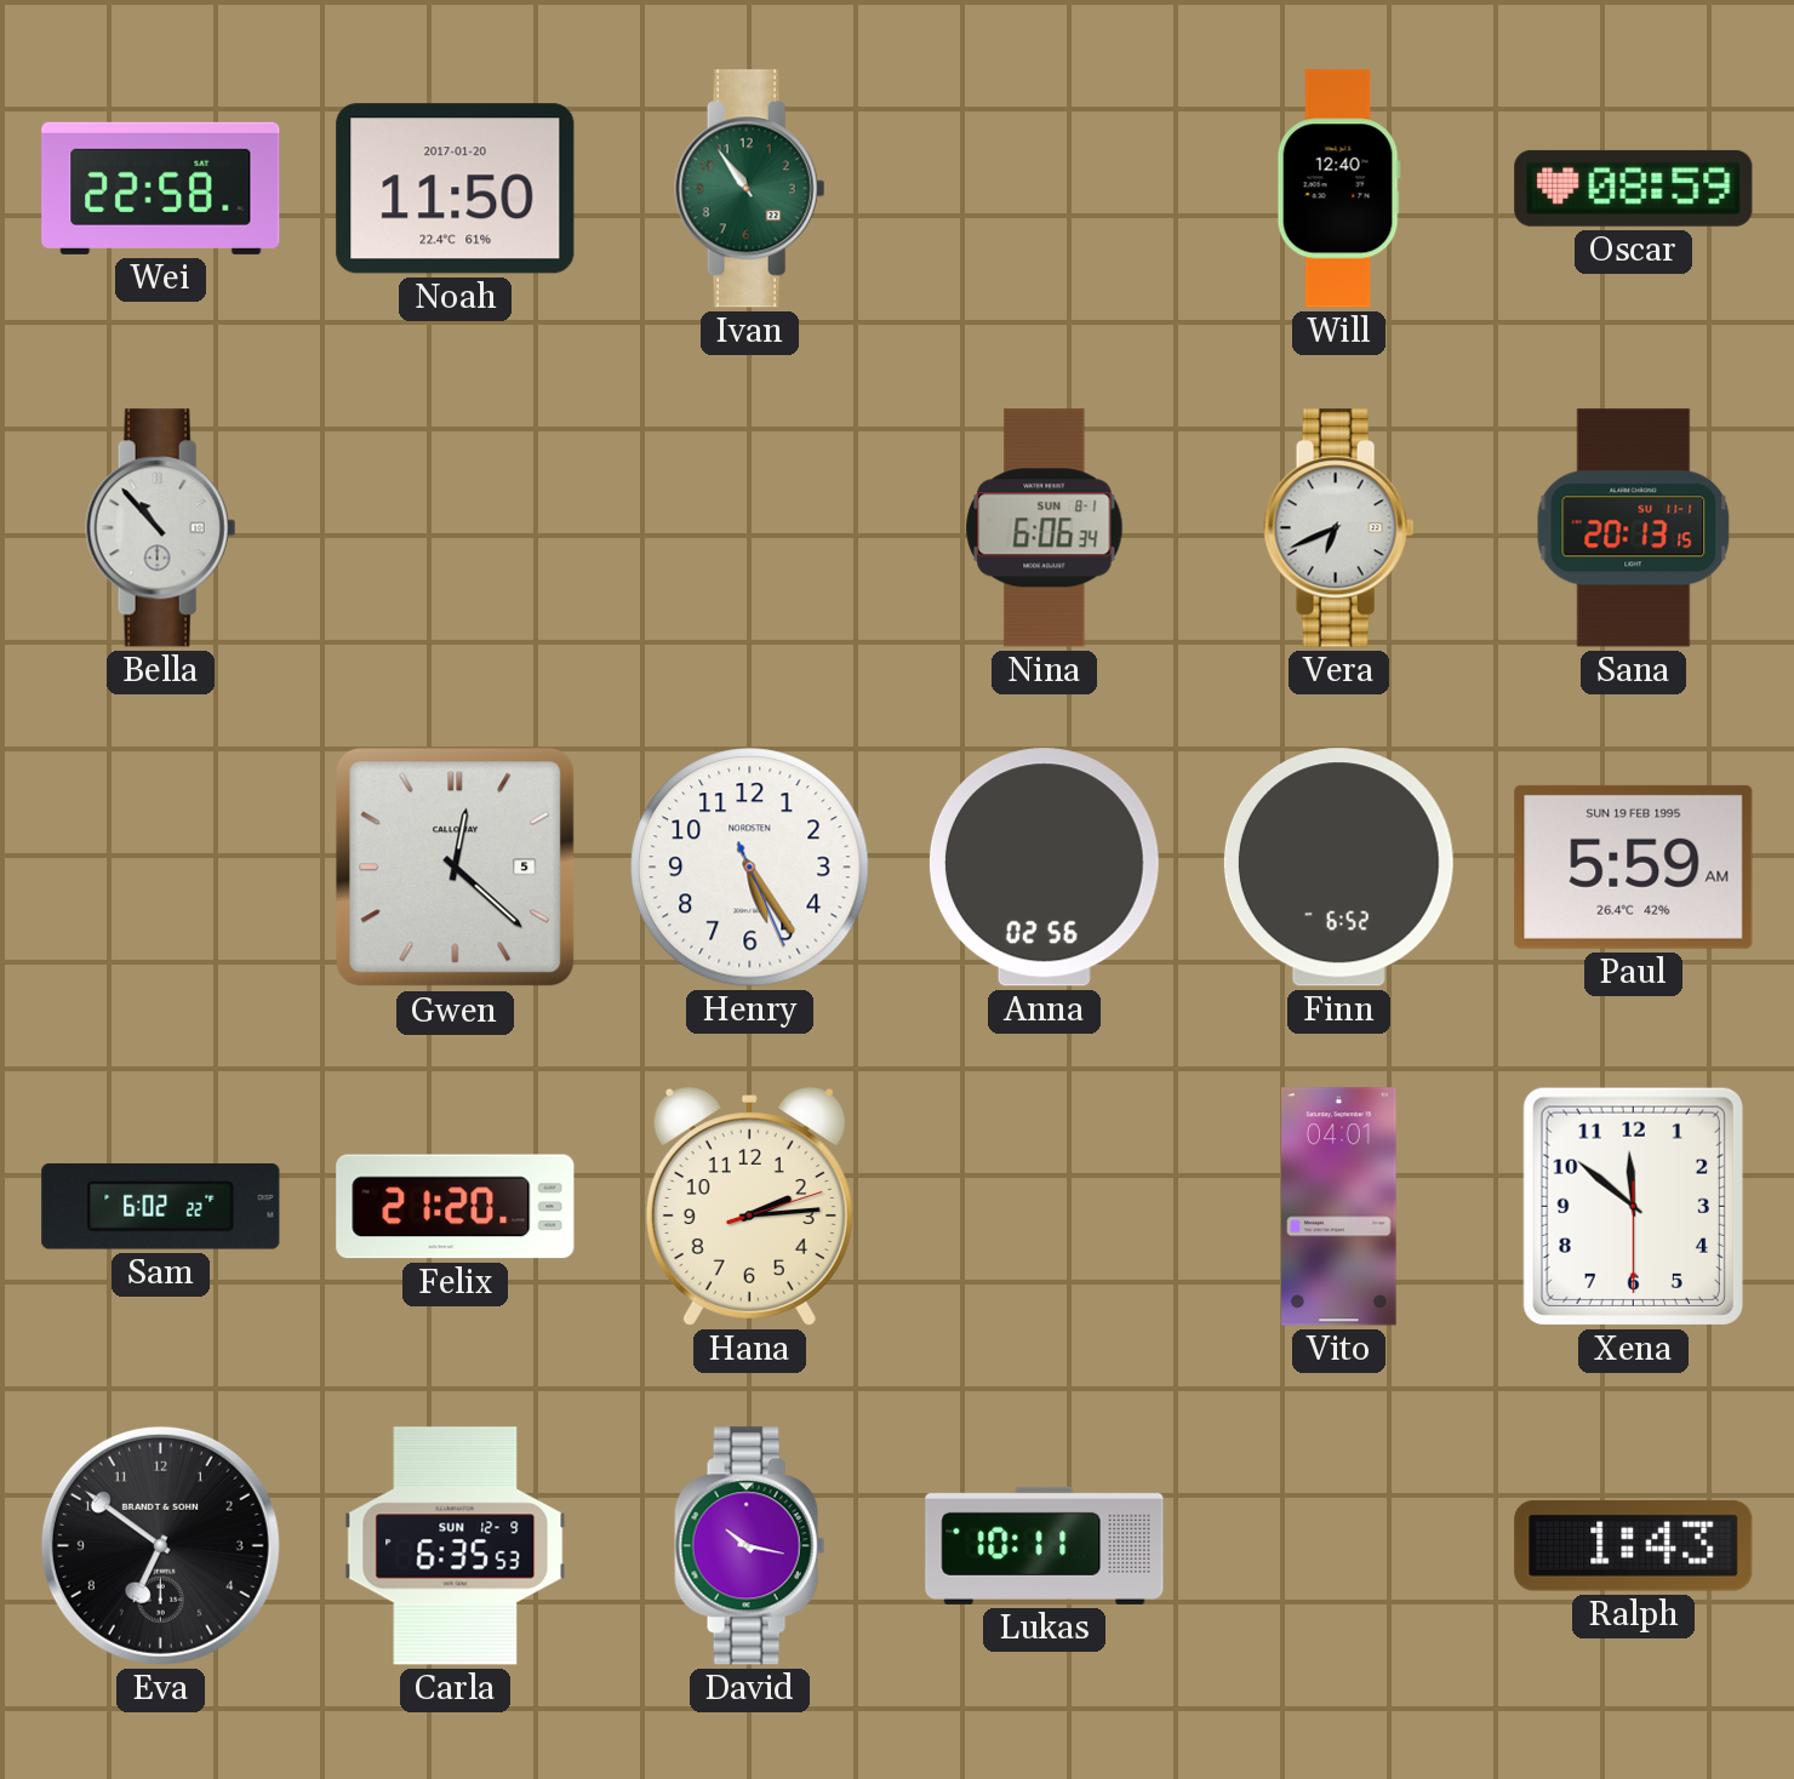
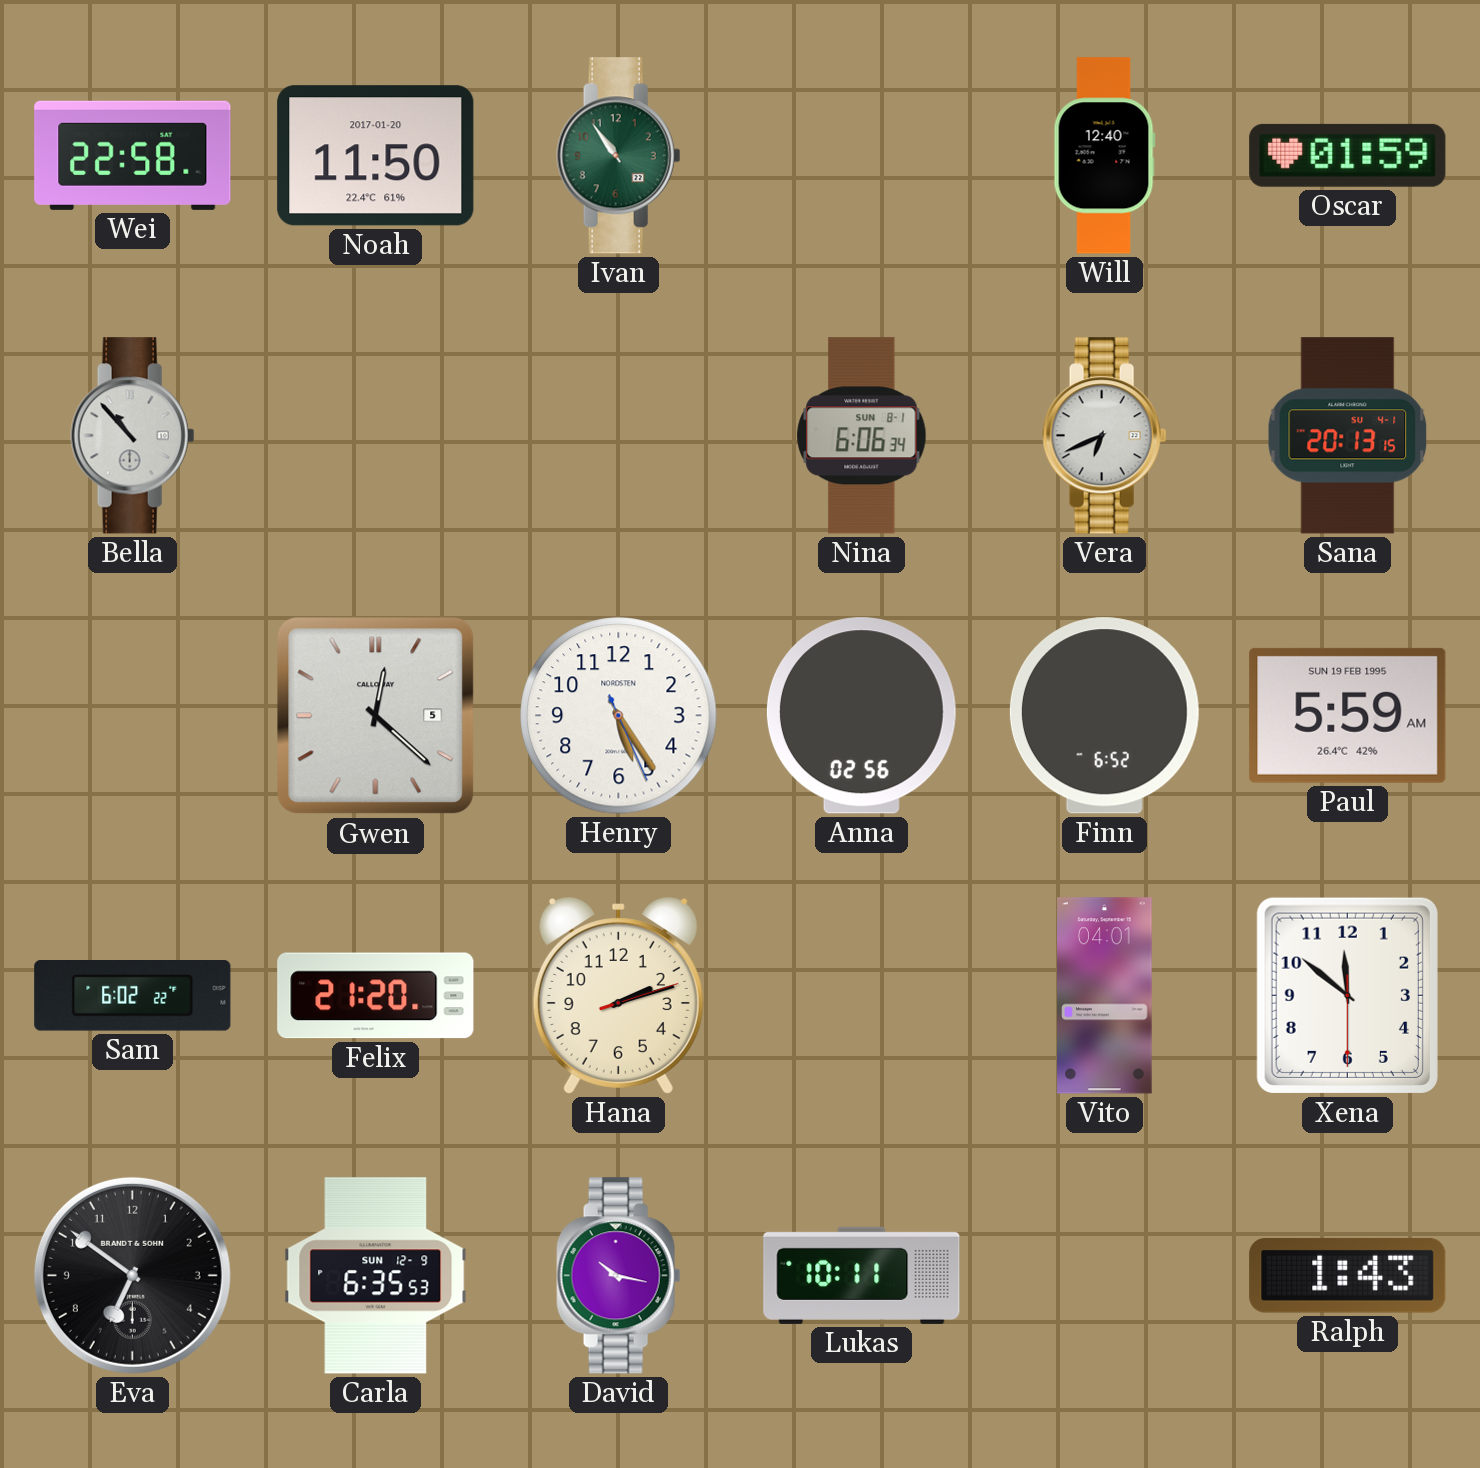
Oscar: 08:59 -> 01:59
Sana date: SU 11-1 -> SU 4-1
Hana: 2:14 -> 2:12
